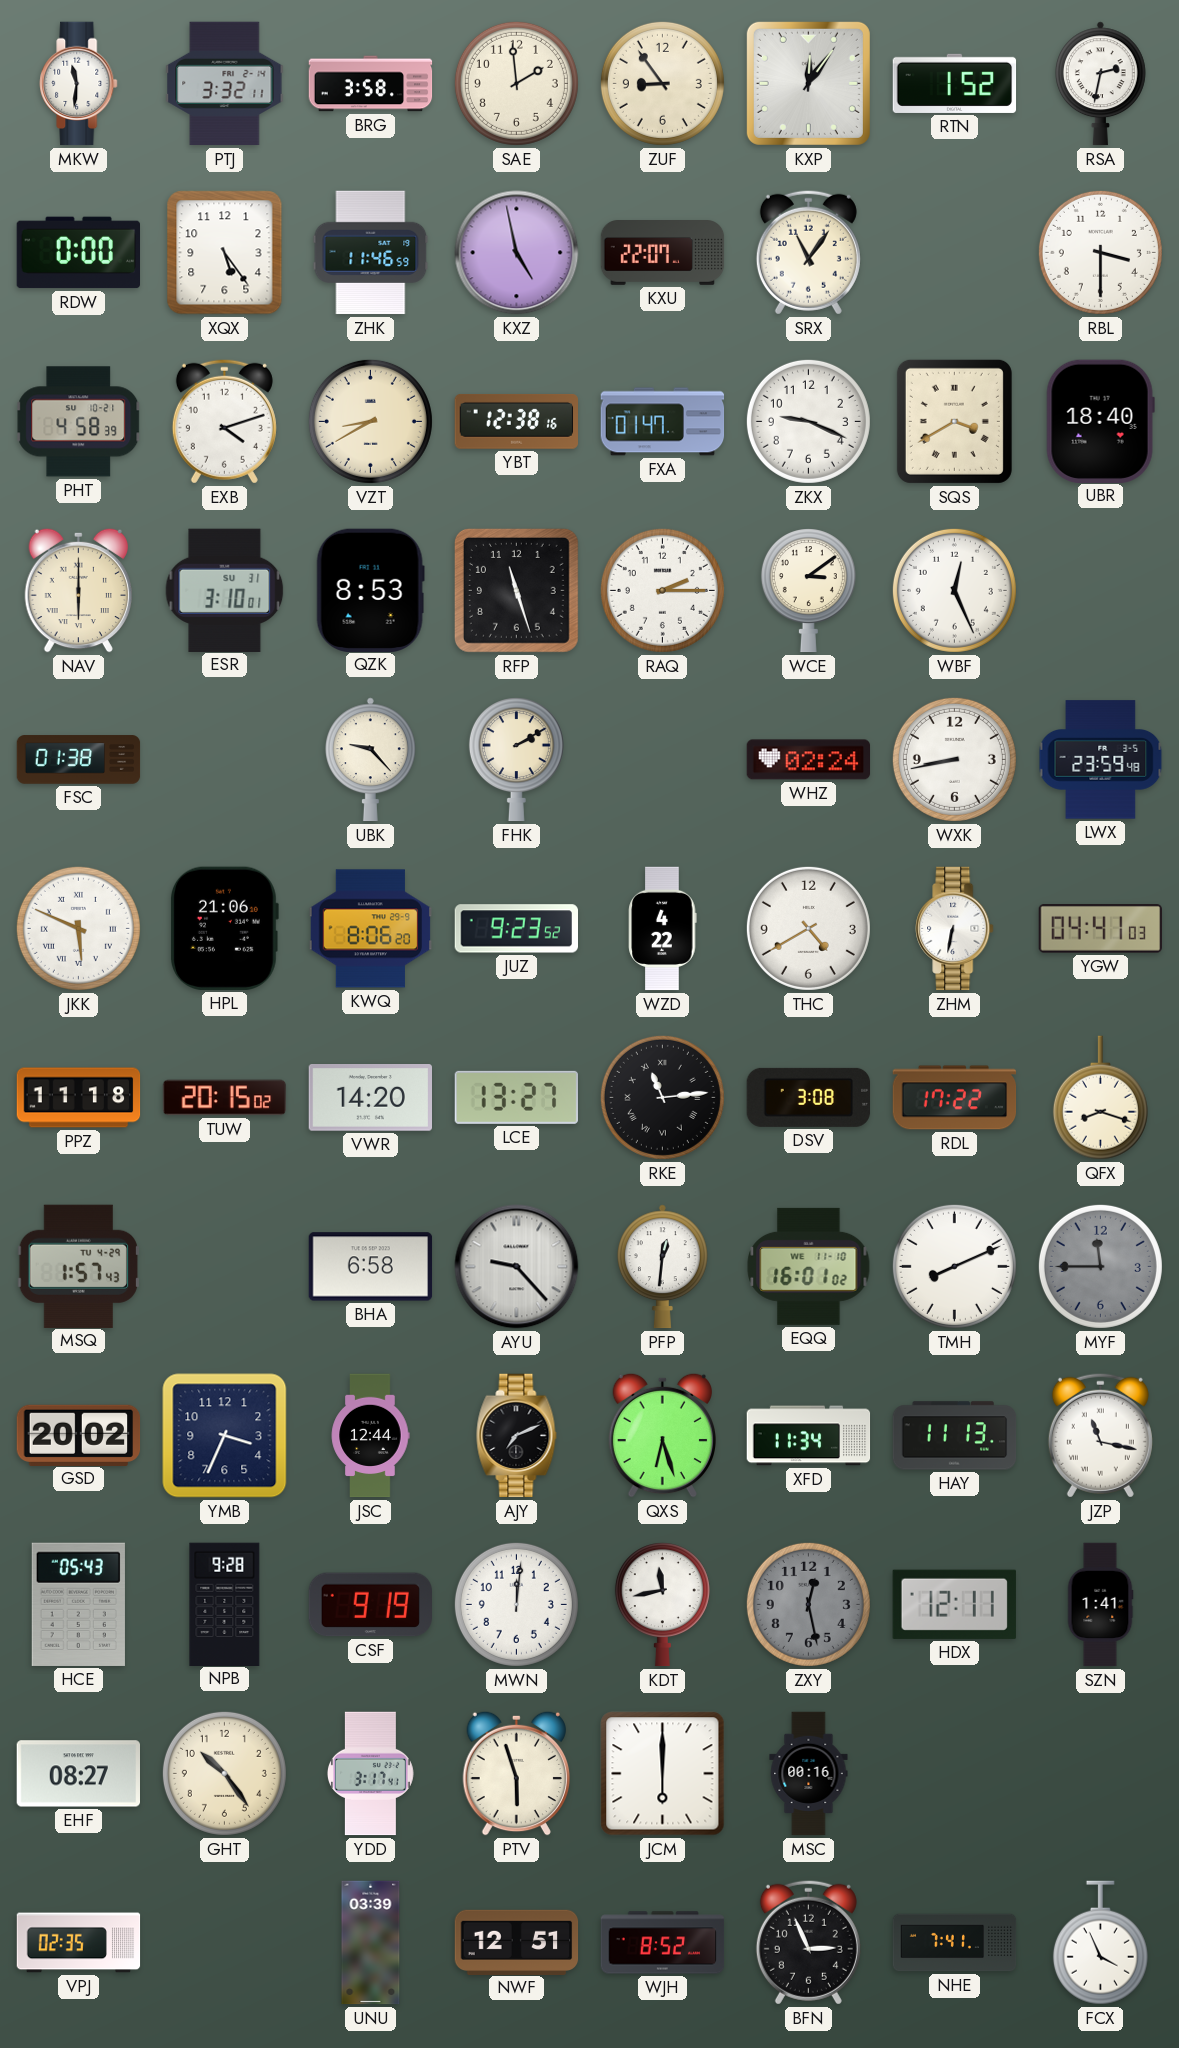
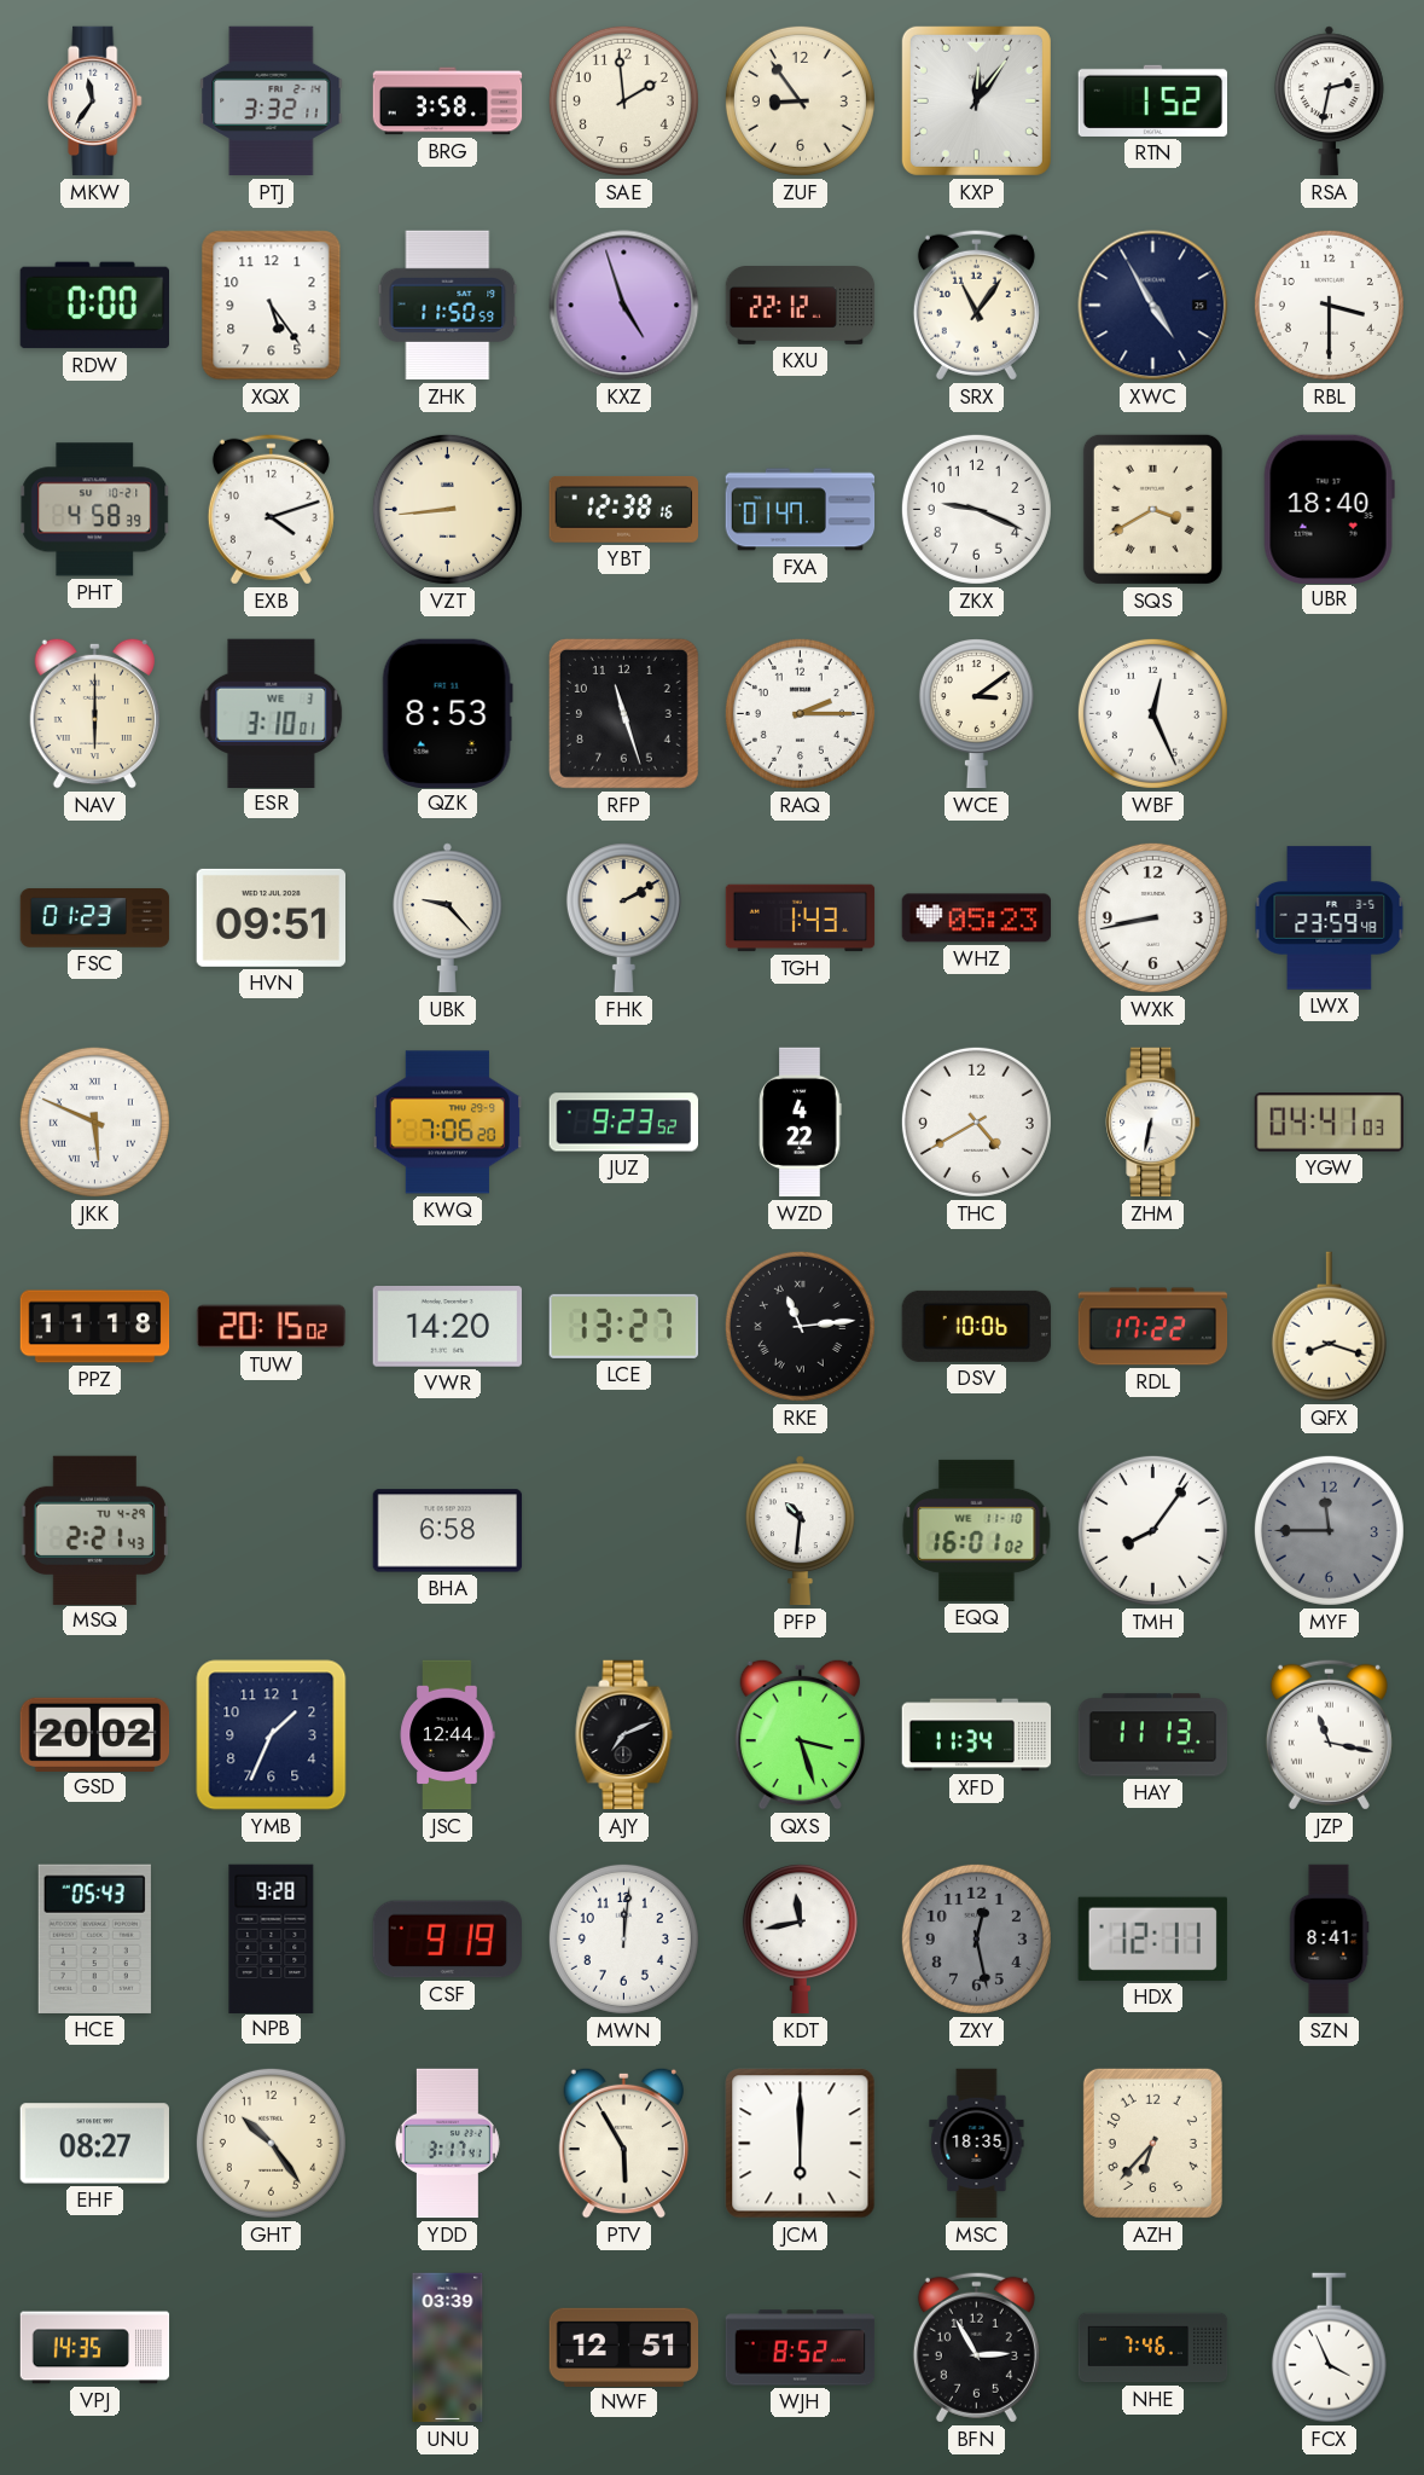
MKW: 11:31 -> 11:36
ZHK: 11:46 -> 11:50
KXZ: 4:58 -> 4:57
KXU: 22:07 -> 22:12
XWC: none -> 4:55
VZT: 8:40 -> 8:44
ESR date: SU 31 -> WE 3
FSC: 01:38 -> 01:23
HVN: none -> 09:51
TGH: none -> 1:43
WHZ: 02:24 -> 05:23
HPL: 21:06 -> none
KWQ: 8:06 -> 7:06
DSV: 3:08 -> 10:06
MSQ: 1:57 -> 2:21
AYU: 9:23 -> none
PFP: 12:31 -> 10:31
TMH: 8:11 -> 8:06
YMB: 3:34 -> 1:34
QXS: 6:27 -> 3:27
SZN: 1:41 -> 8:41
PTV: 5:57 -> 5:55
MSC: 00:16 -> 18:35
AZH: none -> 6:37
VPJ: 02:35 -> 14:35
BFN: 2:56 -> 2:55
NHE: 7:41 -> 7:46
